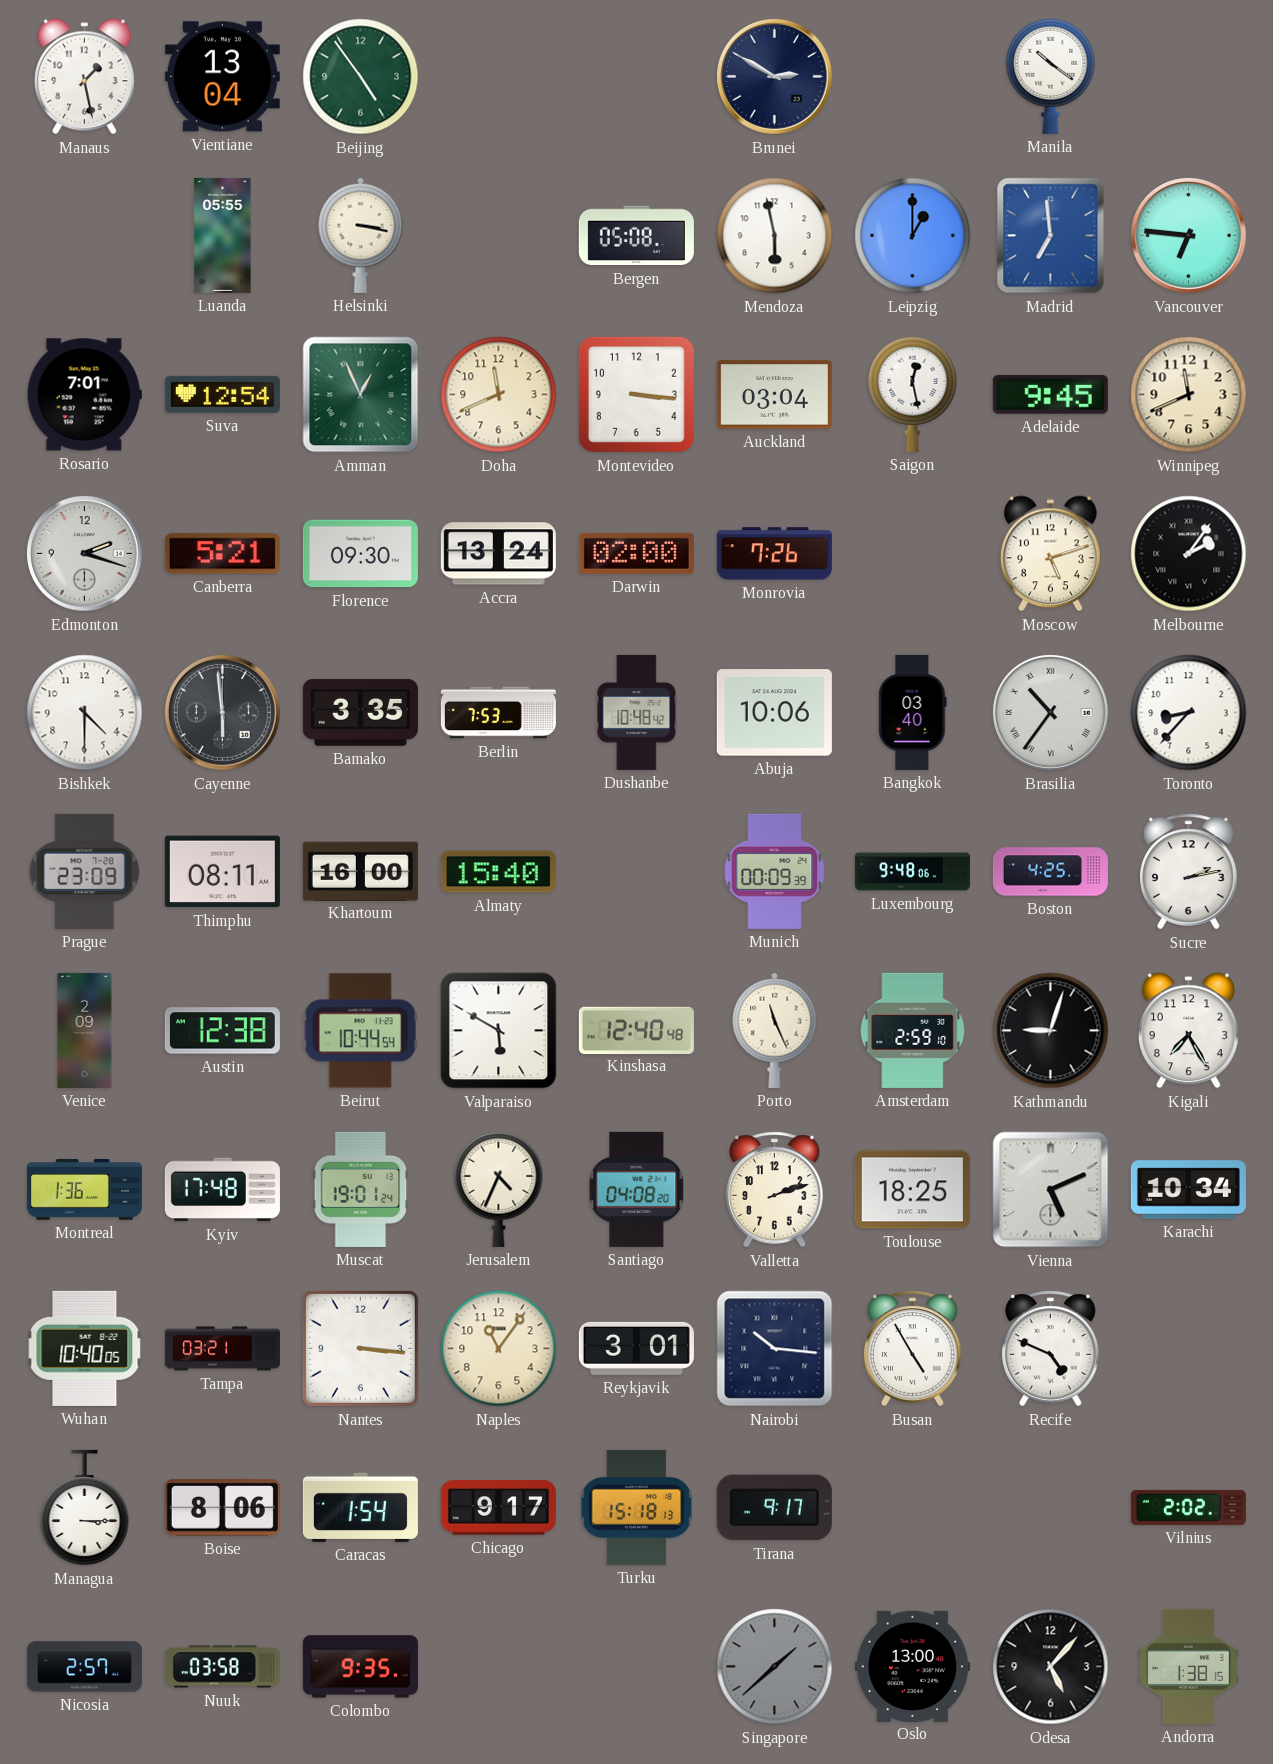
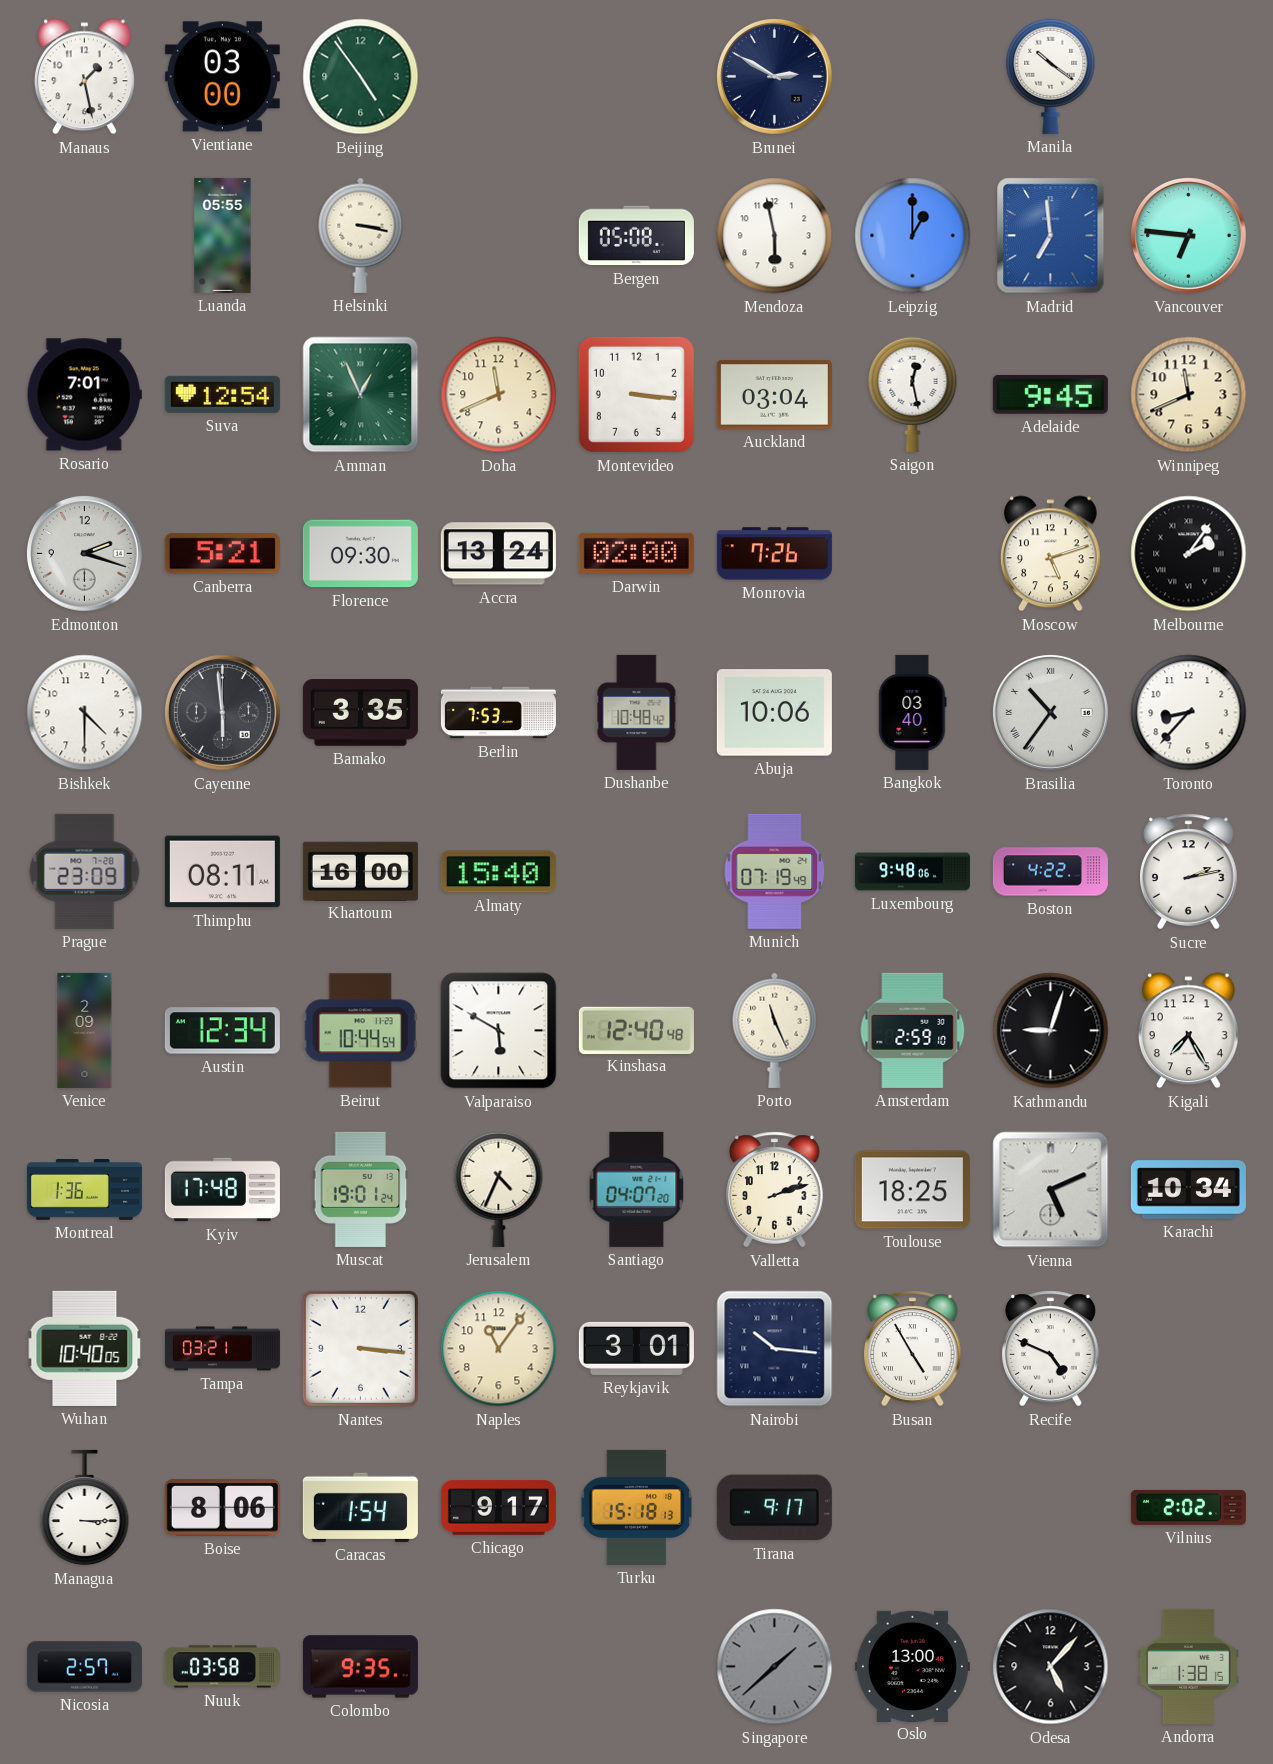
Vientiane: 13:04 -> 03:00
Munich: 00:09 -> 07:19
Boston: 4:25 -> 4:22
Austin: 12:38 -> 12:34
Santiago: 04:08 -> 04:07
